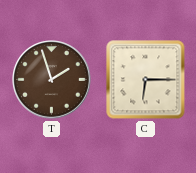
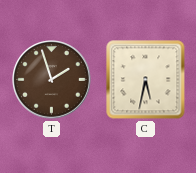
C: 6:15 -> 5:32
